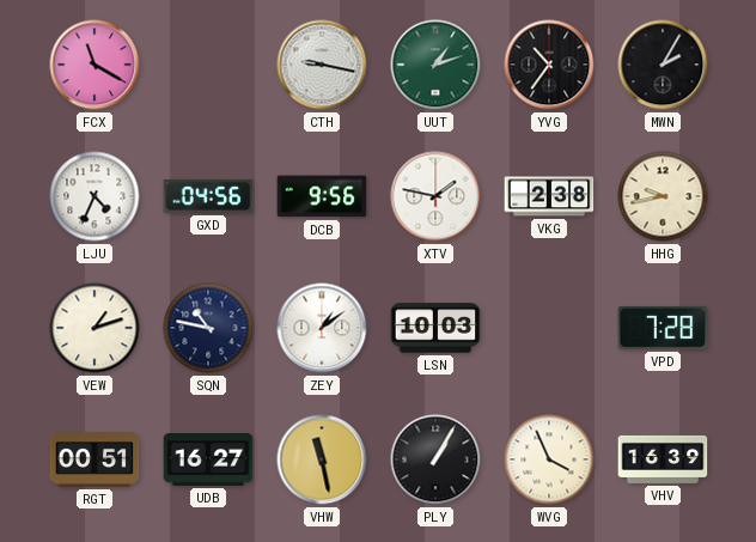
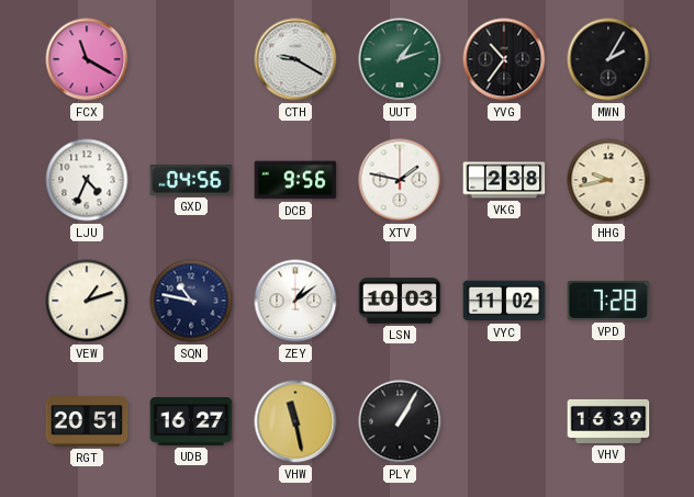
CTH: 9:17 -> 9:20
VYC: none -> 11:02
RGT: 00:51 -> 20:51
WVG: 3:56 -> none
